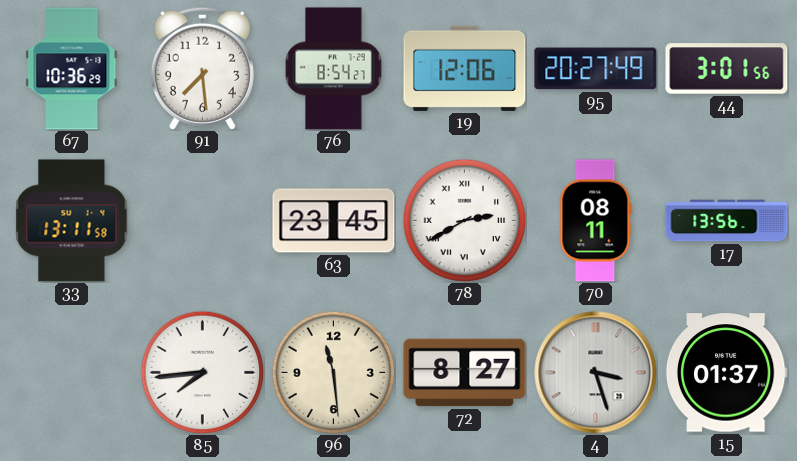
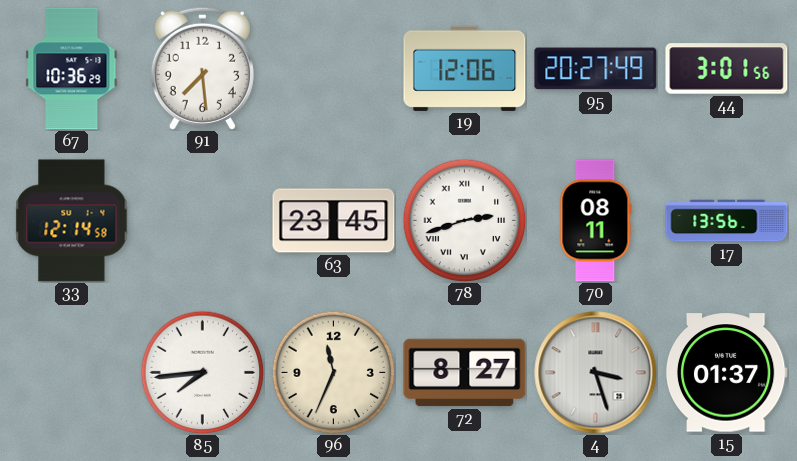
76: 8:54 -> none
33: 13:11 -> 12:14
78: 2:40 -> 2:42
96: 11:29 -> 11:34
